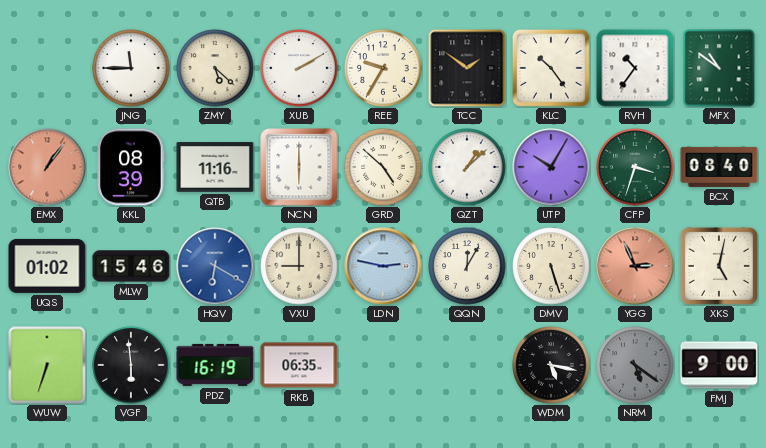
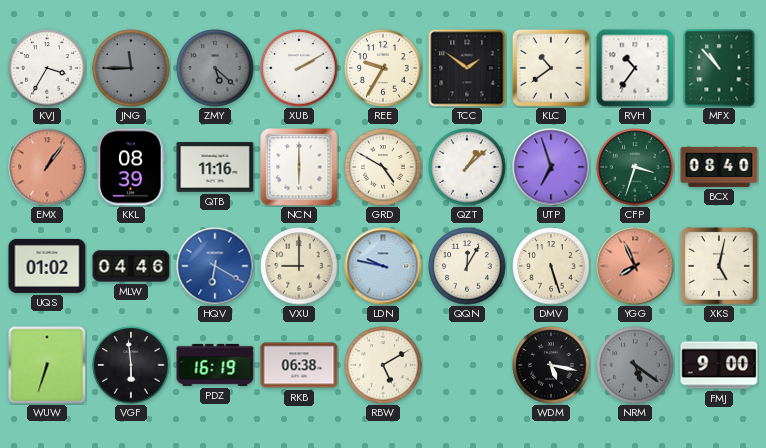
KVJ: none -> 3:35
JNG dial: white -> grey
ZMY dial: cream -> grey
KLC: 10:24 -> 10:39
MFX: 10:51 -> 10:53
GRD: 4:52 -> 4:50
UTP: 10:05 -> 6:57
MLW: 15:46 -> 04:46
LDN: 2:47 -> 9:47
YGG: 2:56 -> 7:56
RKB: 06:35 -> 06:38
RBW: none -> 5:10
